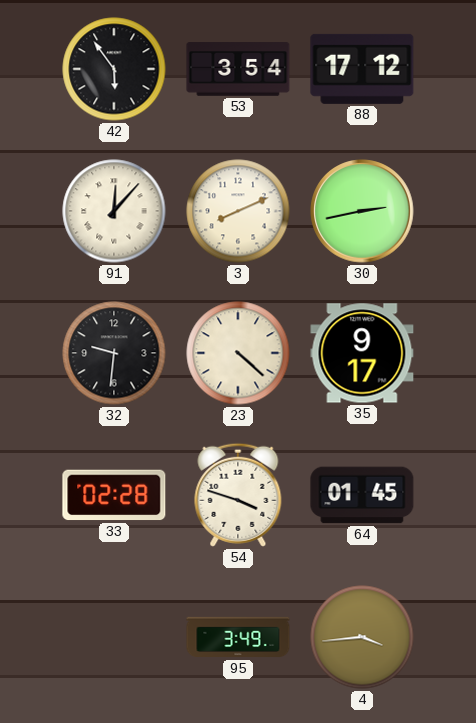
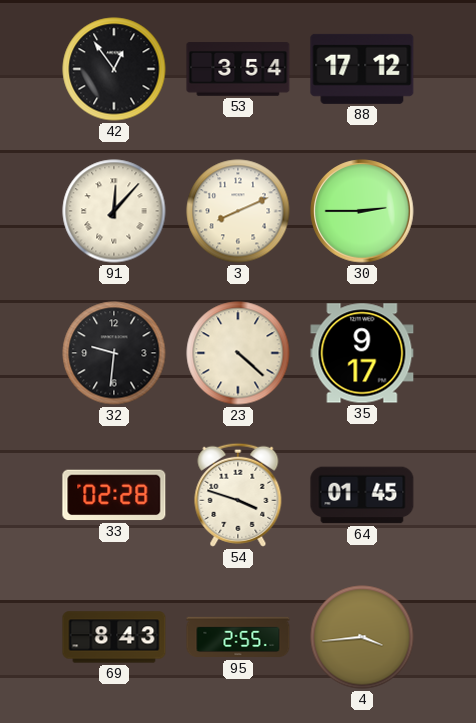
42: 5:54 -> 12:54
30: 2:43 -> 2:45
69: none -> 8:43
95: 3:49 -> 2:55
